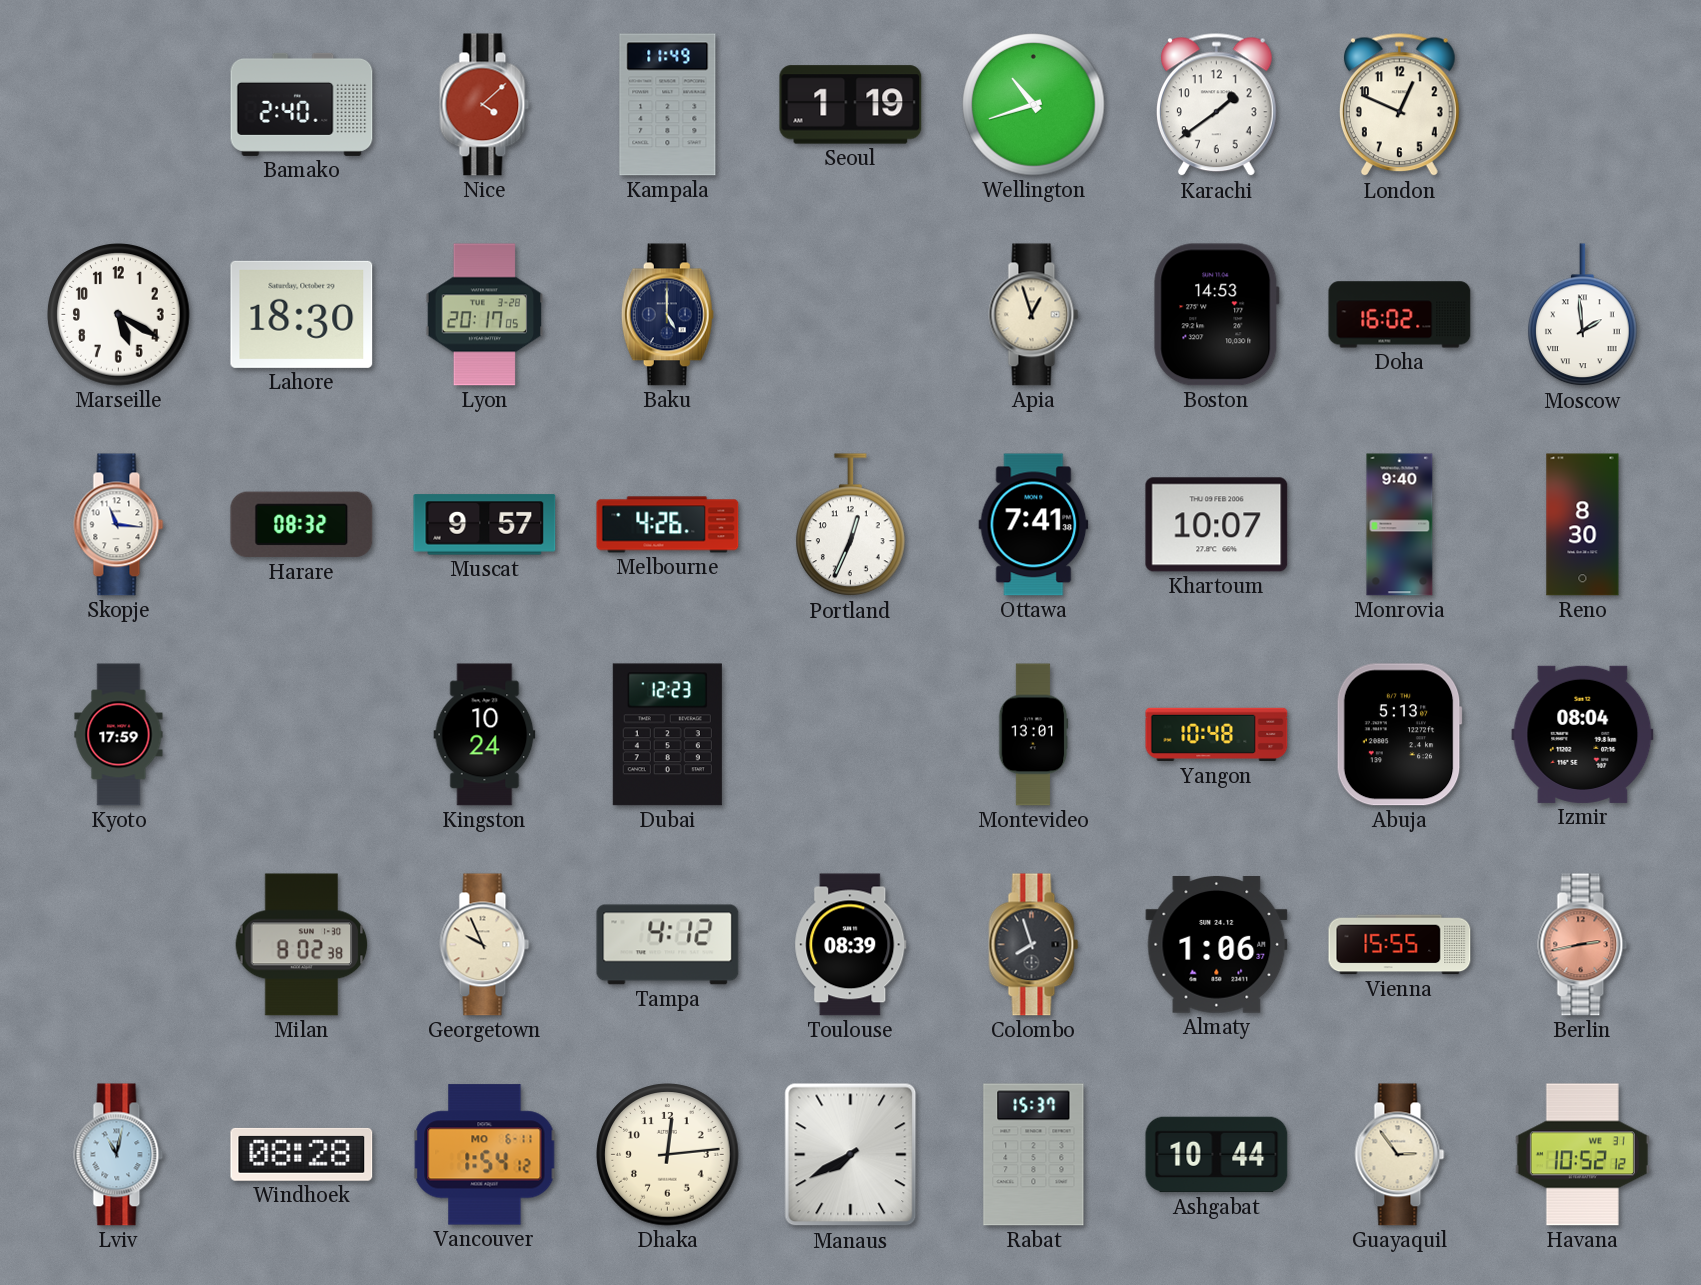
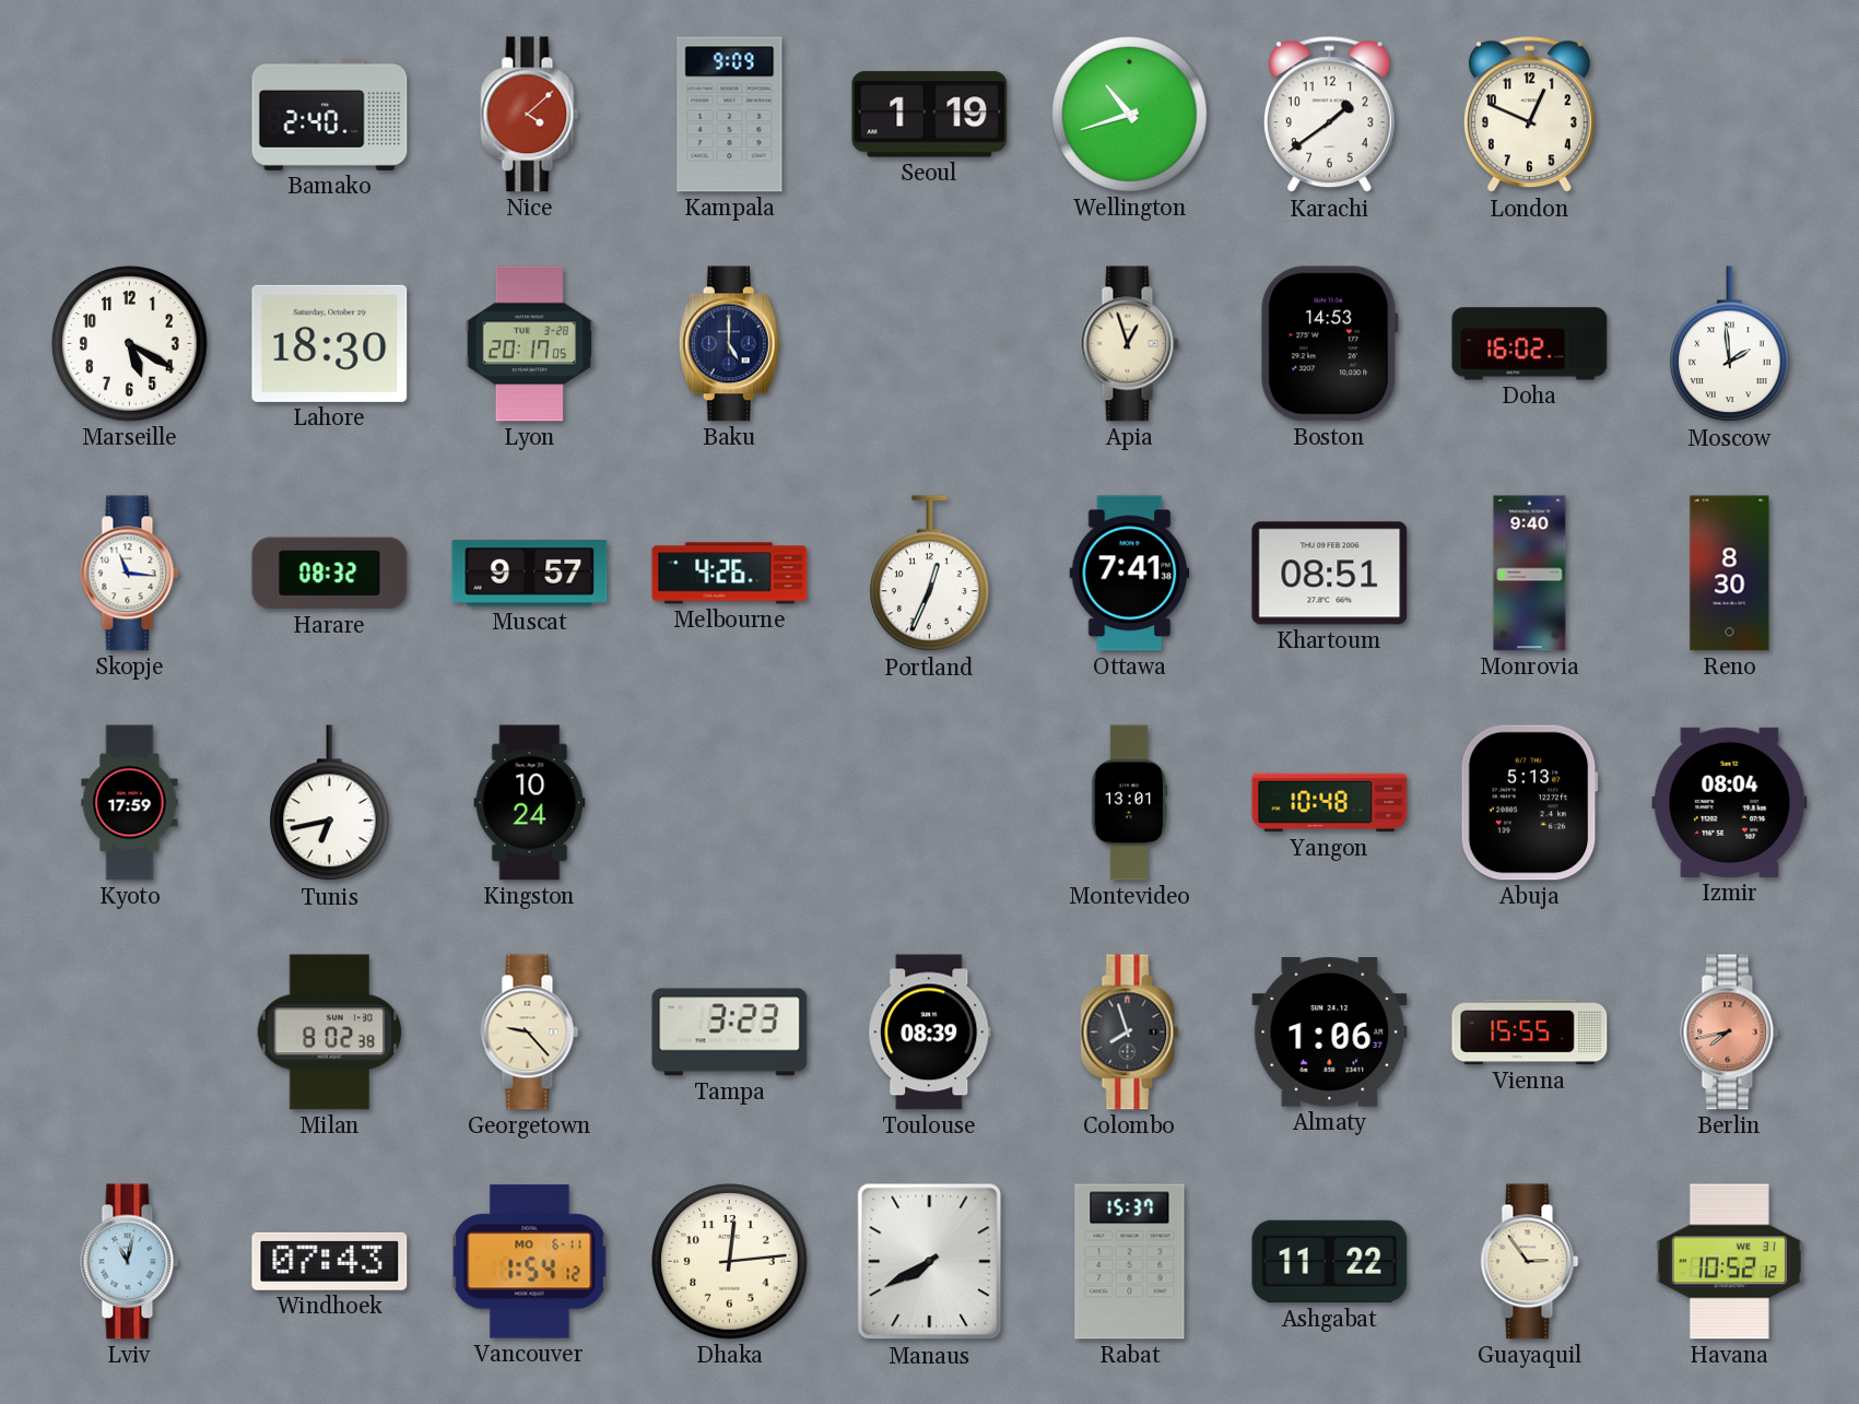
Kampala: 11:49 -> 9:09
Khartoum: 10:07 -> 08:51
Tunis: none -> 6:43
Dubai: 12:23 -> none
Georgetown: 9:56 -> 9:23
Tampa: 4:12 -> 3:23
Berlin: 2:43 -> 7:43
Windhoek: 08:28 -> 07:43
Ashgabat: 10:44 -> 11:22
